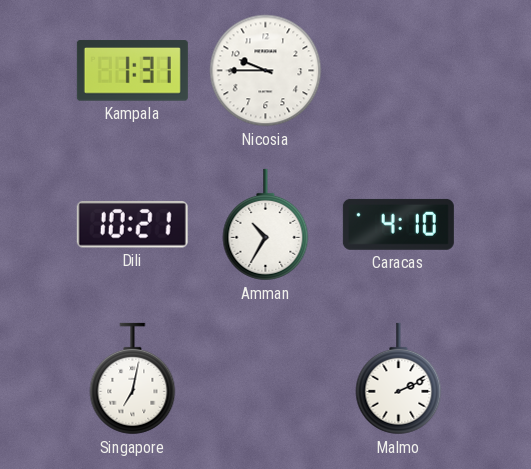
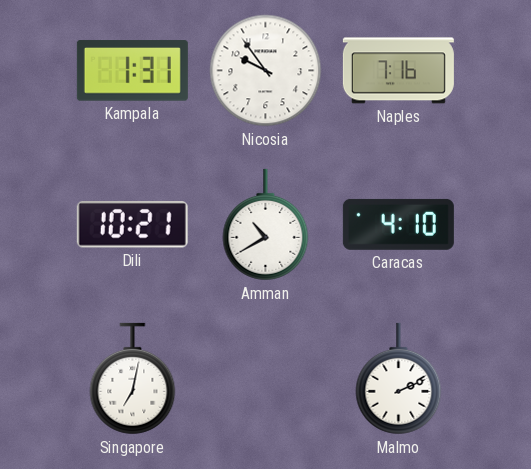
Nicosia: 9:45 -> 9:54
Naples: none -> 7:16
Amman: 10:35 -> 10:40
